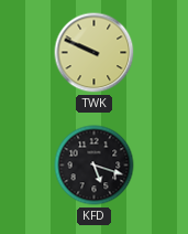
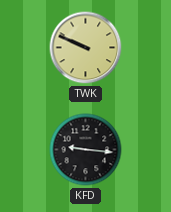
KFD: 5:18 -> 9:16
